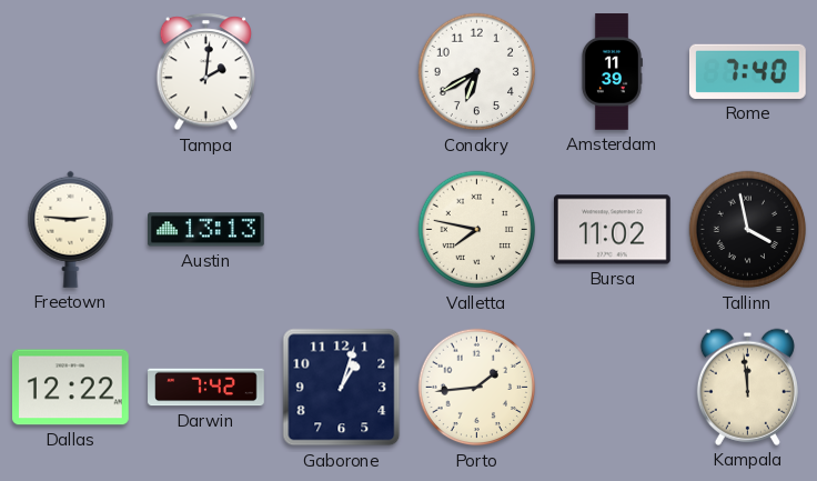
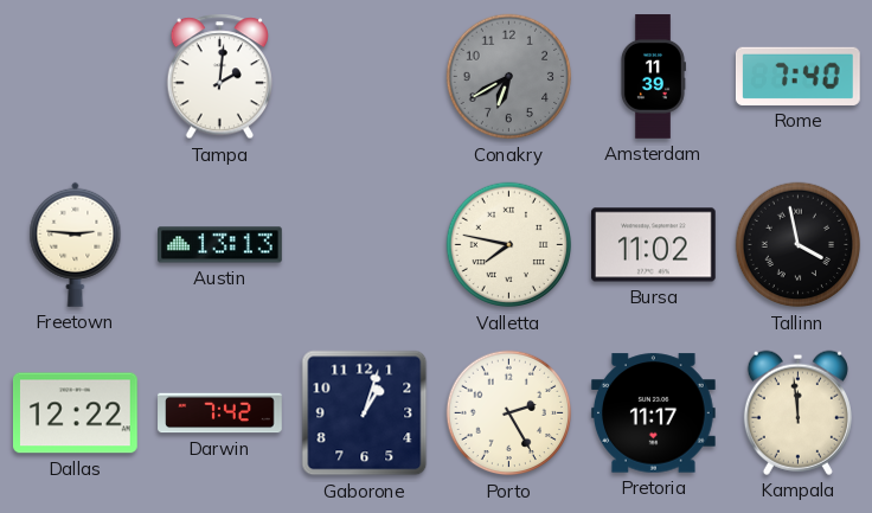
Conakry dial: white -> grey
Porto: 1:44 -> 2:25
Pretoria: none -> 11:17
